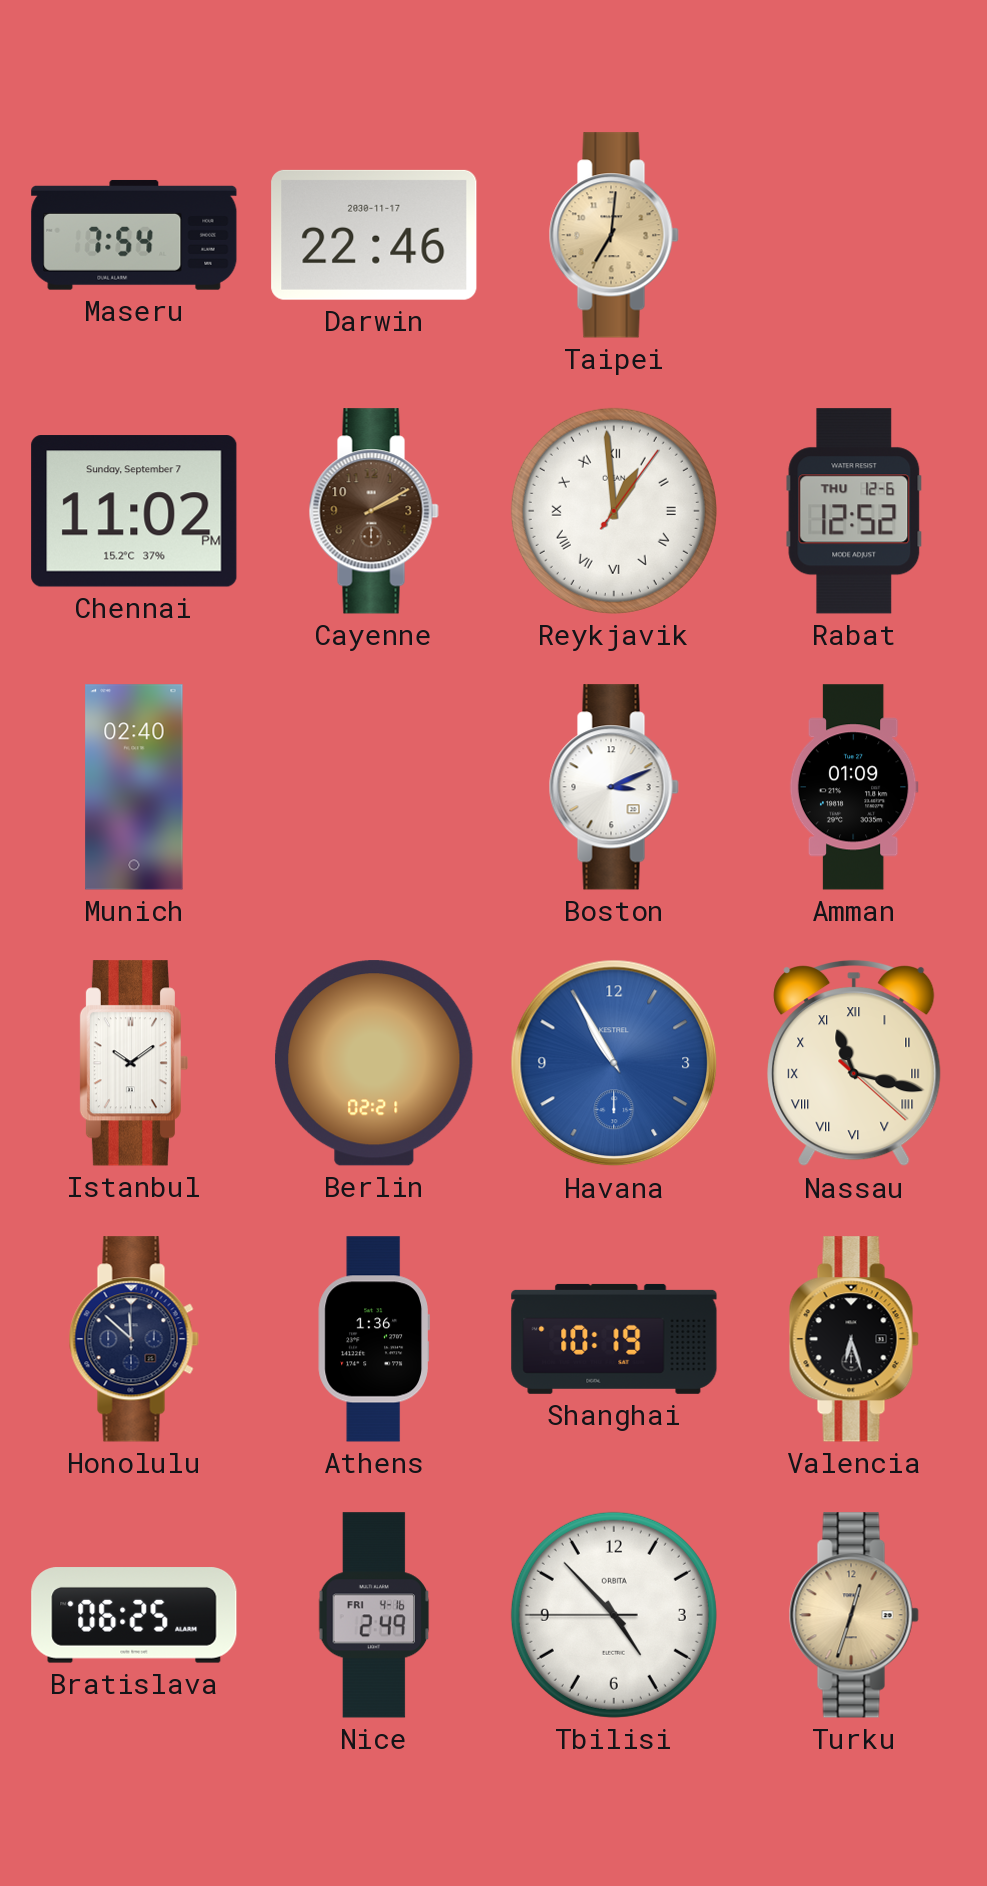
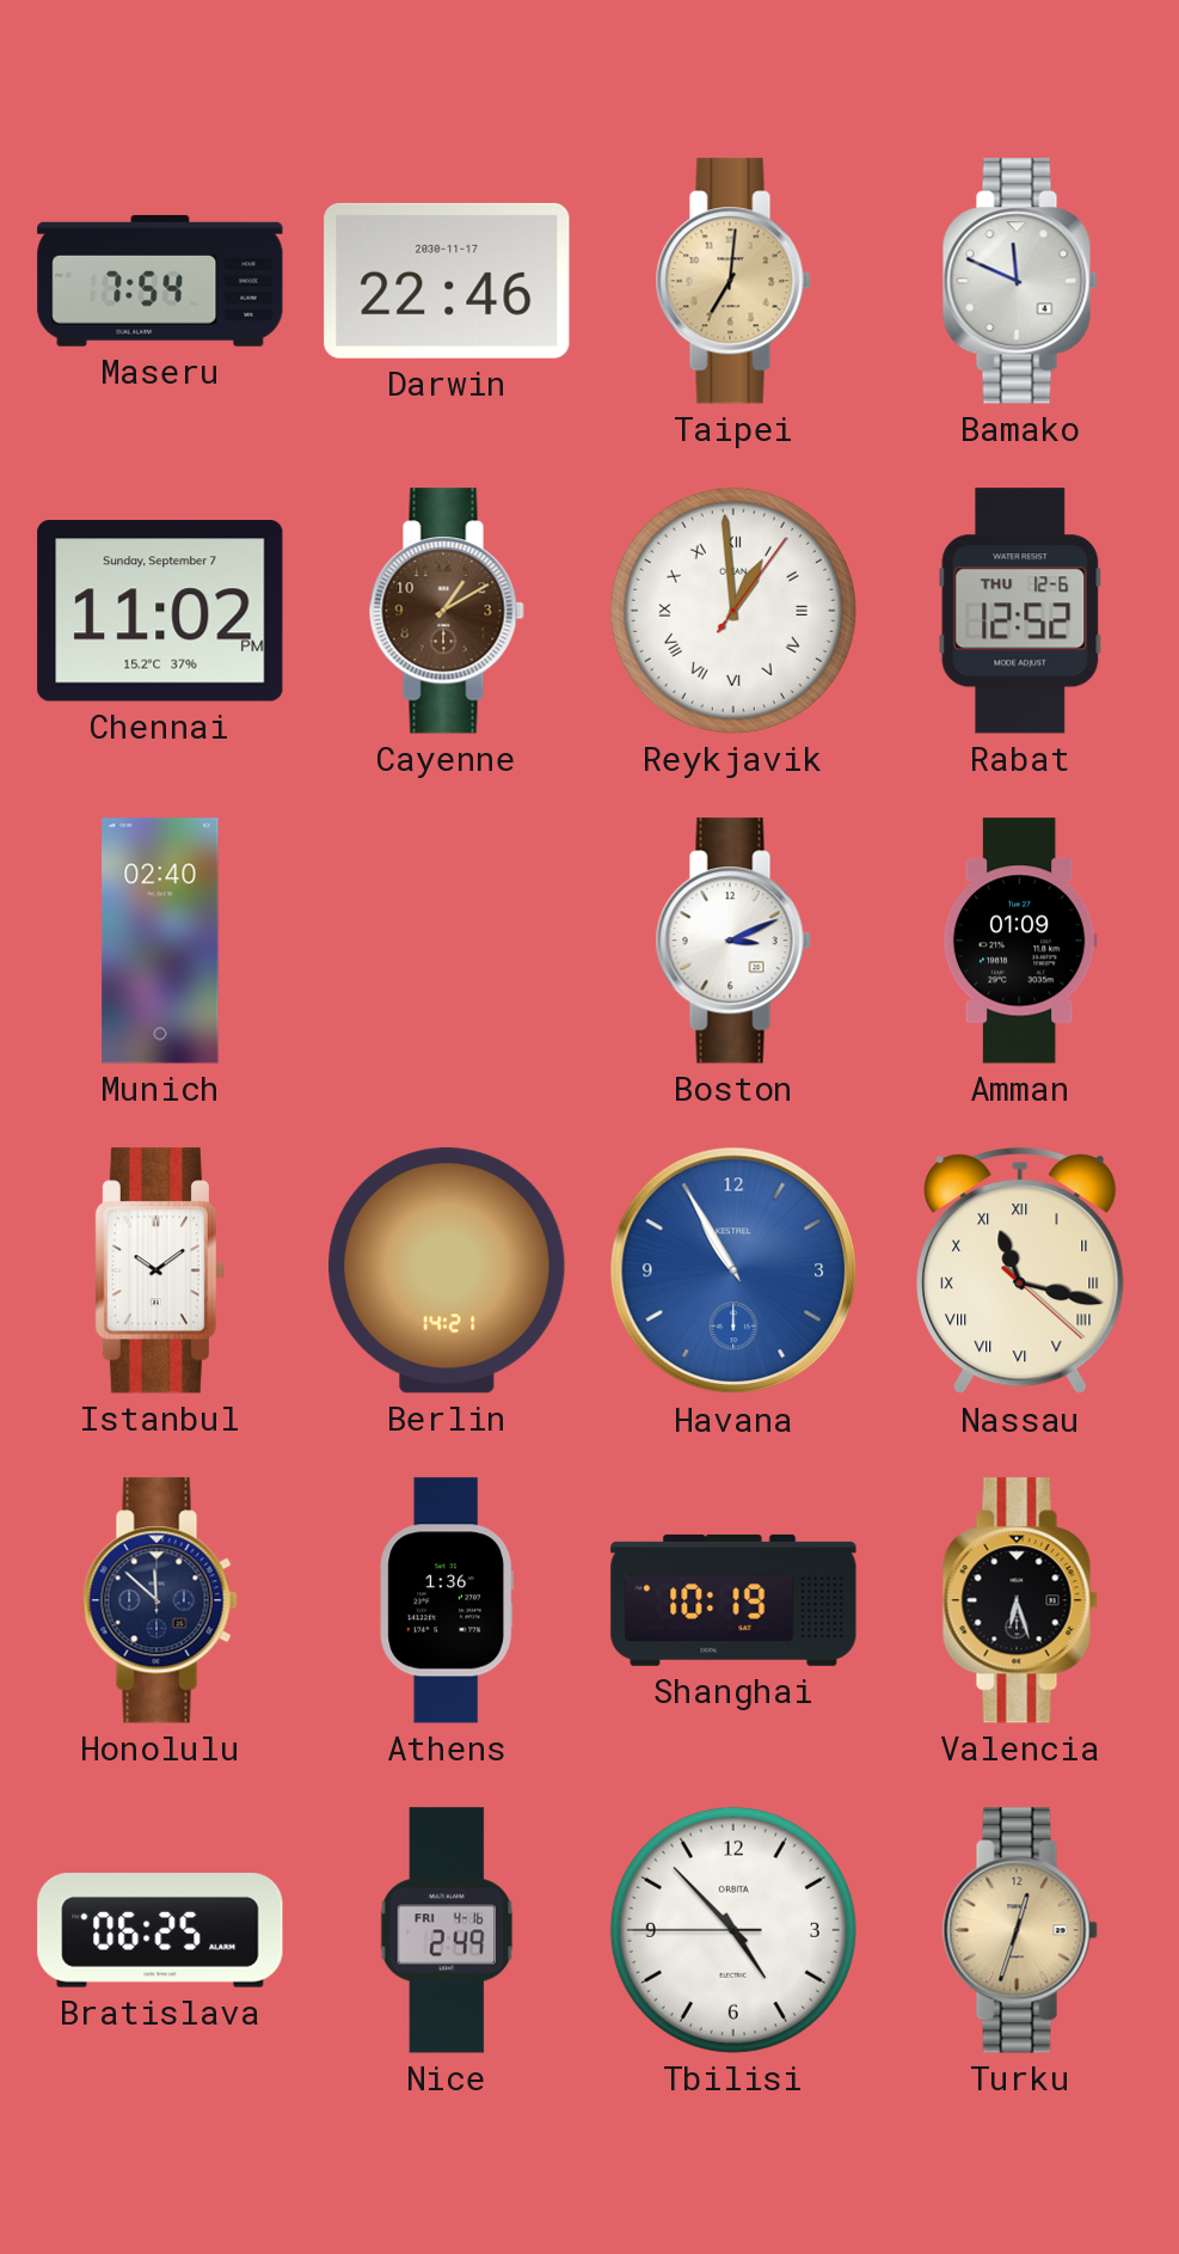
Bamako: none -> 11:49
Cayenne: 2:10 -> 1:10
Berlin: 02:21 -> 14:21
